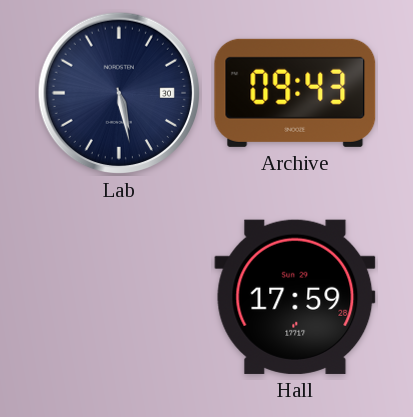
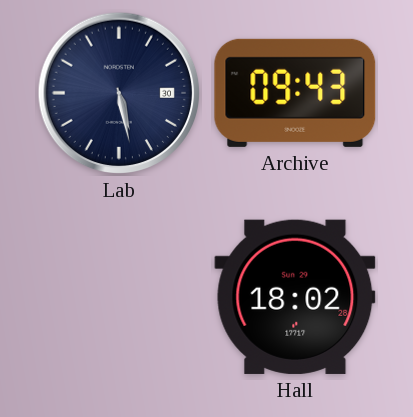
Hall: 17:59 -> 18:02
